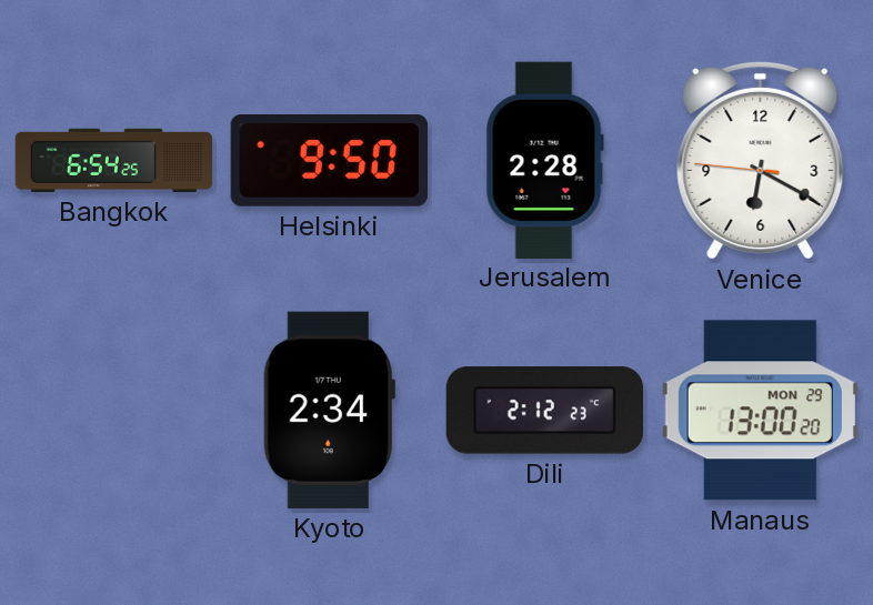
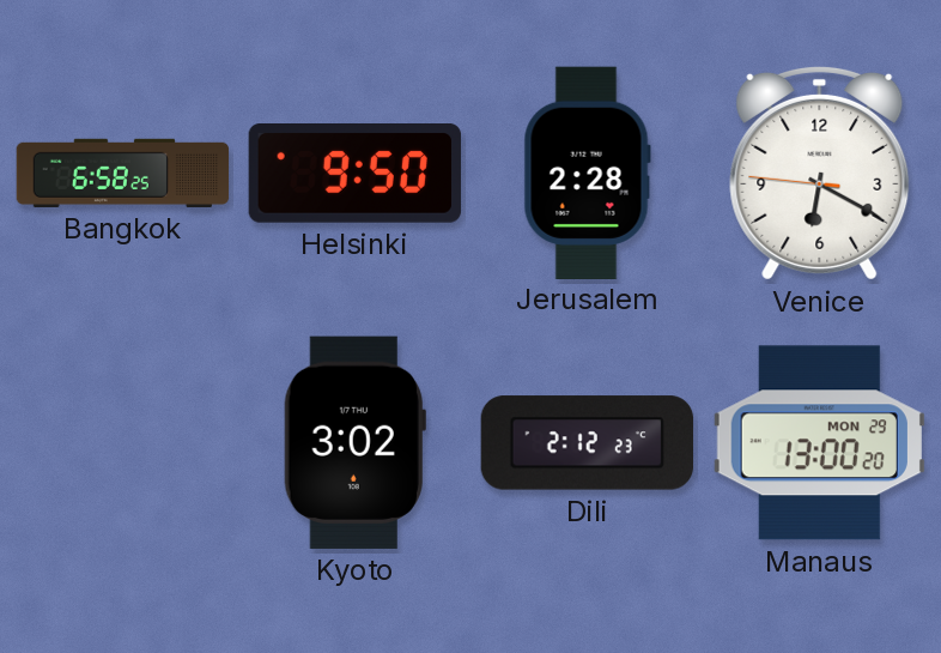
Bangkok: 6:54 -> 6:58
Kyoto: 2:34 -> 3:02
